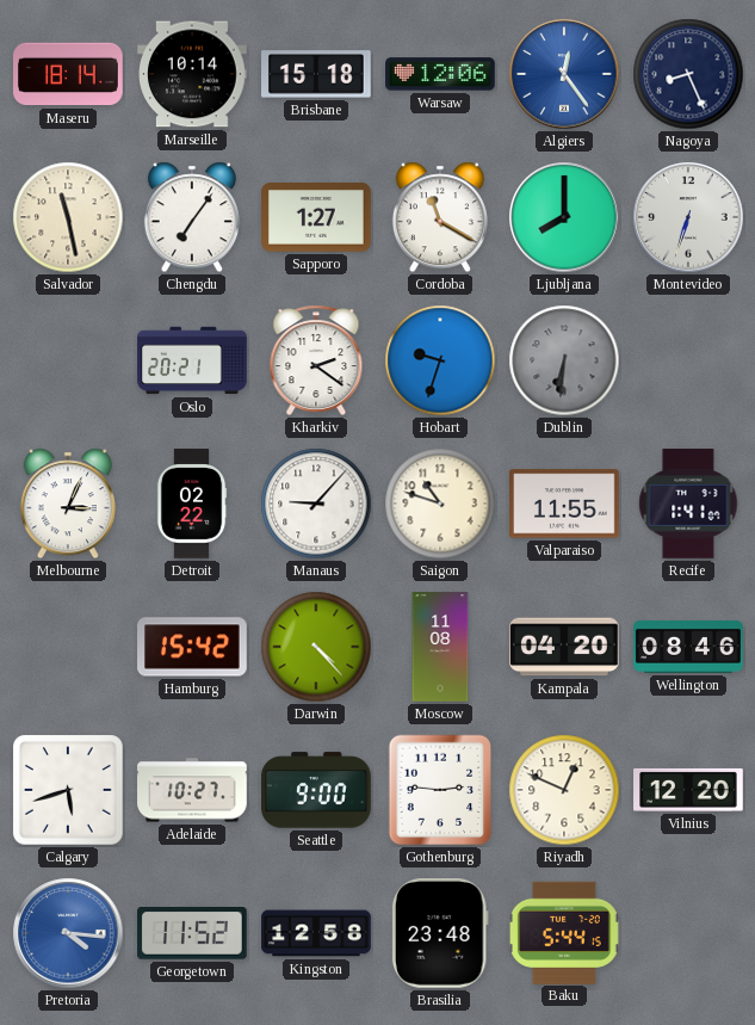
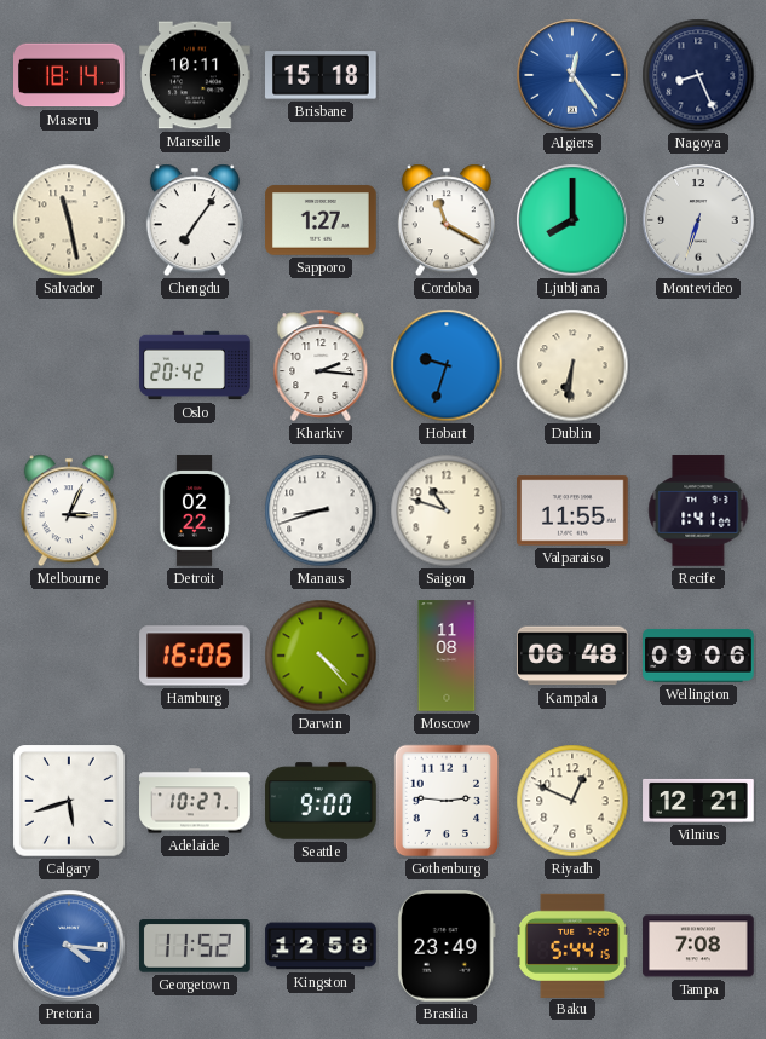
Marseille: 10:14 -> 10:11
Warsaw: 12:06 -> none
Oslo: 20:21 -> 20:42
Kharkiv: 2:21 -> 2:16
Dublin dial: grey -> cream
Manaus: 9:07 -> 8:42
Hamburg: 15:42 -> 16:06
Kampala: 04:20 -> 06:48
Wellington: 08:46 -> 09:06
Vilnius: 12:20 -> 12:21
Brasilia: 23:48 -> 23:49
Tampa: none -> 7:08
